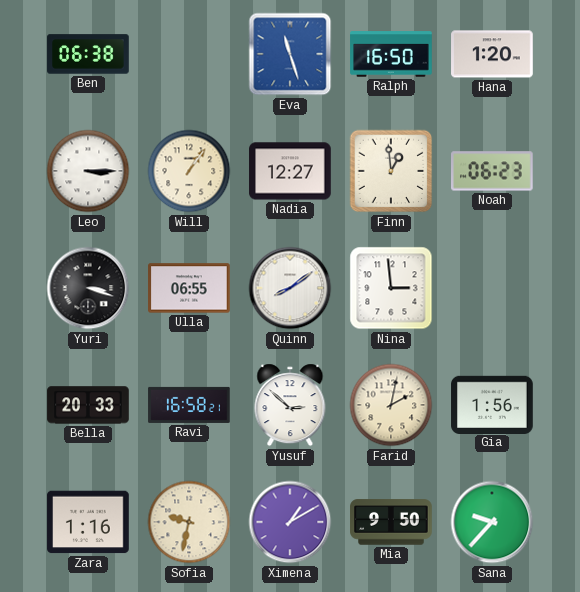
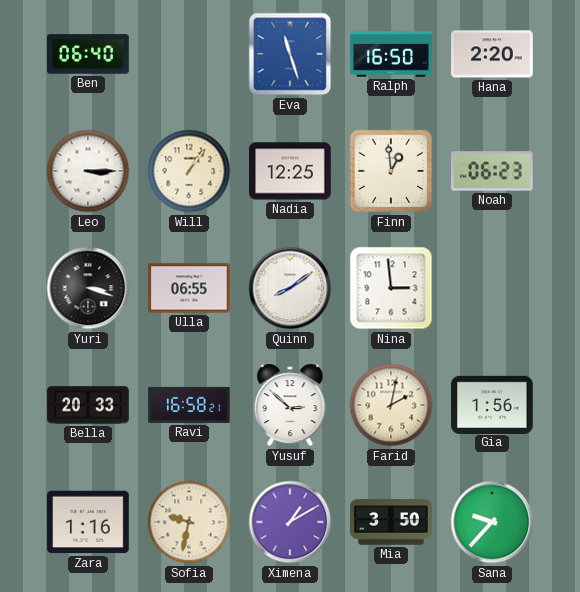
Ben: 06:38 -> 06:40
Hana: 1:20 -> 2:20
Nadia: 12:27 -> 12:25
Mia: 9:50 -> 3:50
